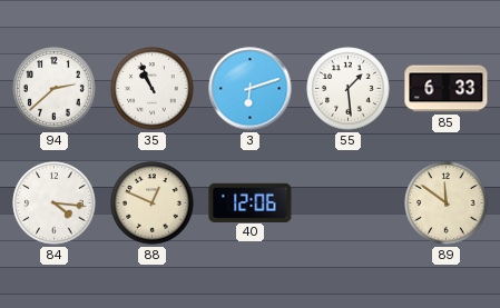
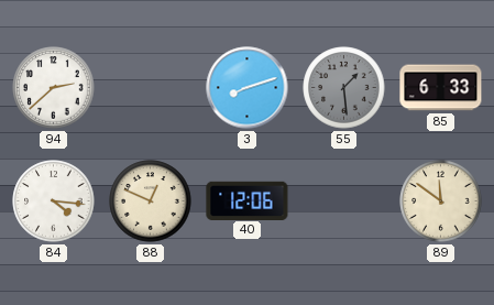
35: 10:56 -> none
3: 6:12 -> 8:12
55 dial: white -> grey
